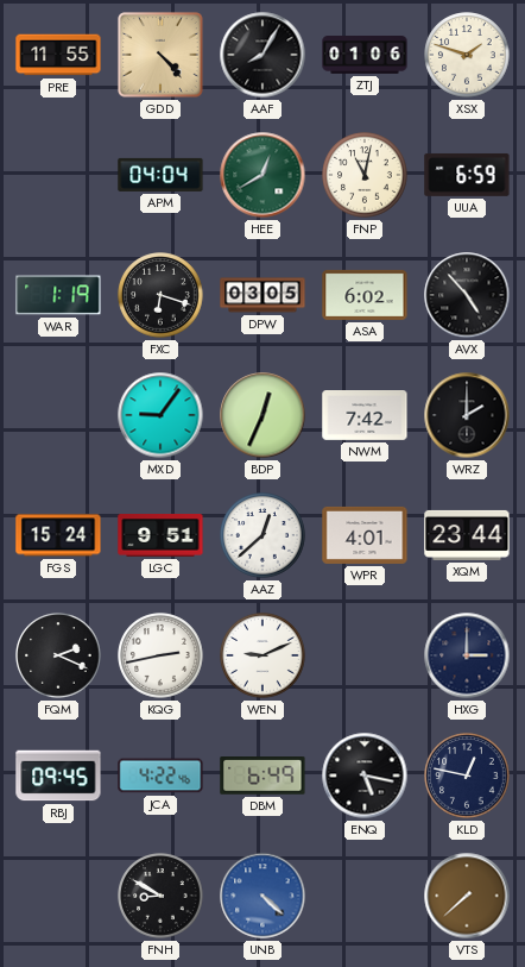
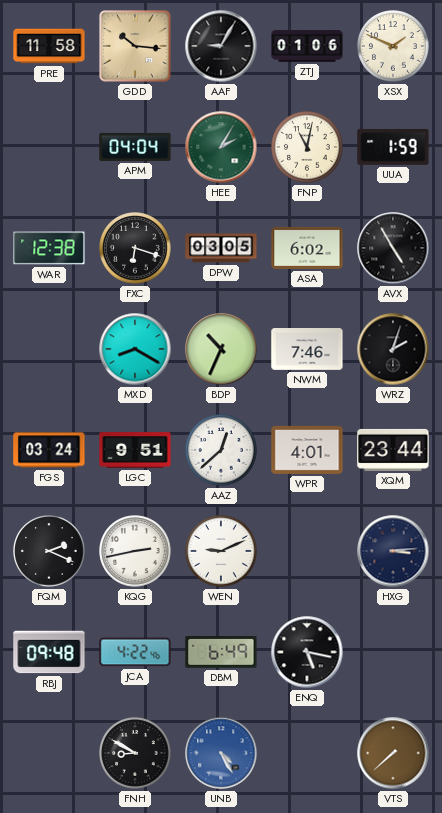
PRE: 11:55 -> 11:58
GDD: 4:23 -> 10:16
AAF: 8:05 -> 9:05
XSX: 1:48 -> 1:49
HEE: 12:40 -> 2:05
UUA: 6:59 -> 1:59
WAR: 1:19 -> 12:38
AVX: 4:53 -> 4:55
MXD: 9:06 -> 8:20
BDP: 12:34 -> 10:34
NWM: 7:42 -> 7:46
WRZ: 2:00 -> 2:03
FGS: 15:24 -> 03:24
HXG: 3:00 -> 3:14
RBJ: 09:45 -> 09:48
KLD: 12:47 -> none
UNB: 4:22 -> 4:25
